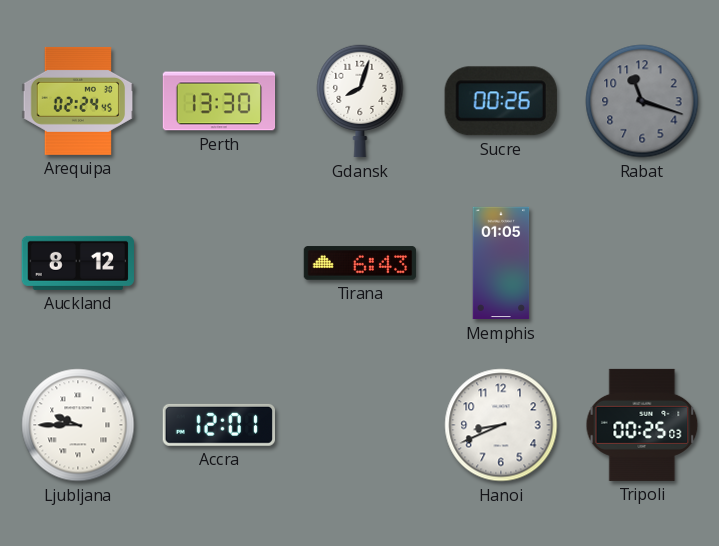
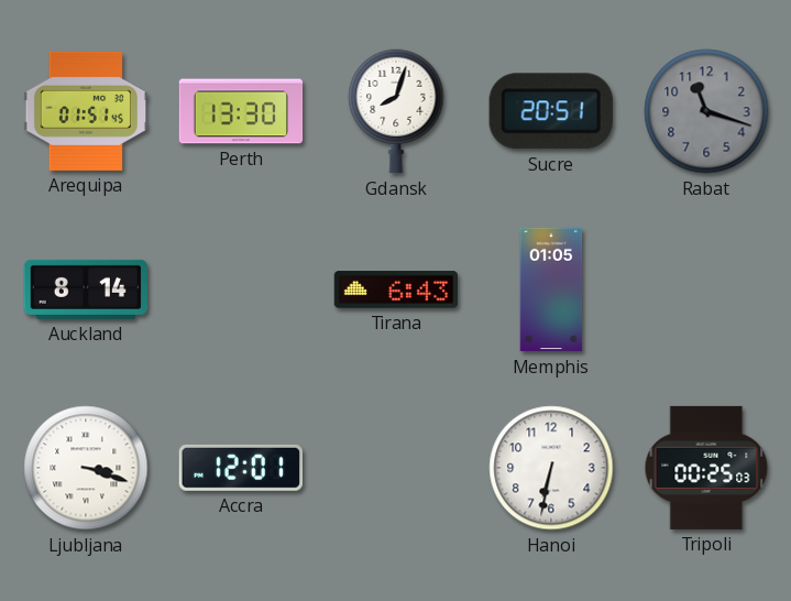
Arequipa: 02:24 -> 01:51
Sucre: 00:26 -> 20:51
Auckland: 8:12 -> 8:14
Ljubljana: 9:45 -> 3:18
Hanoi: 8:41 -> 6:32
